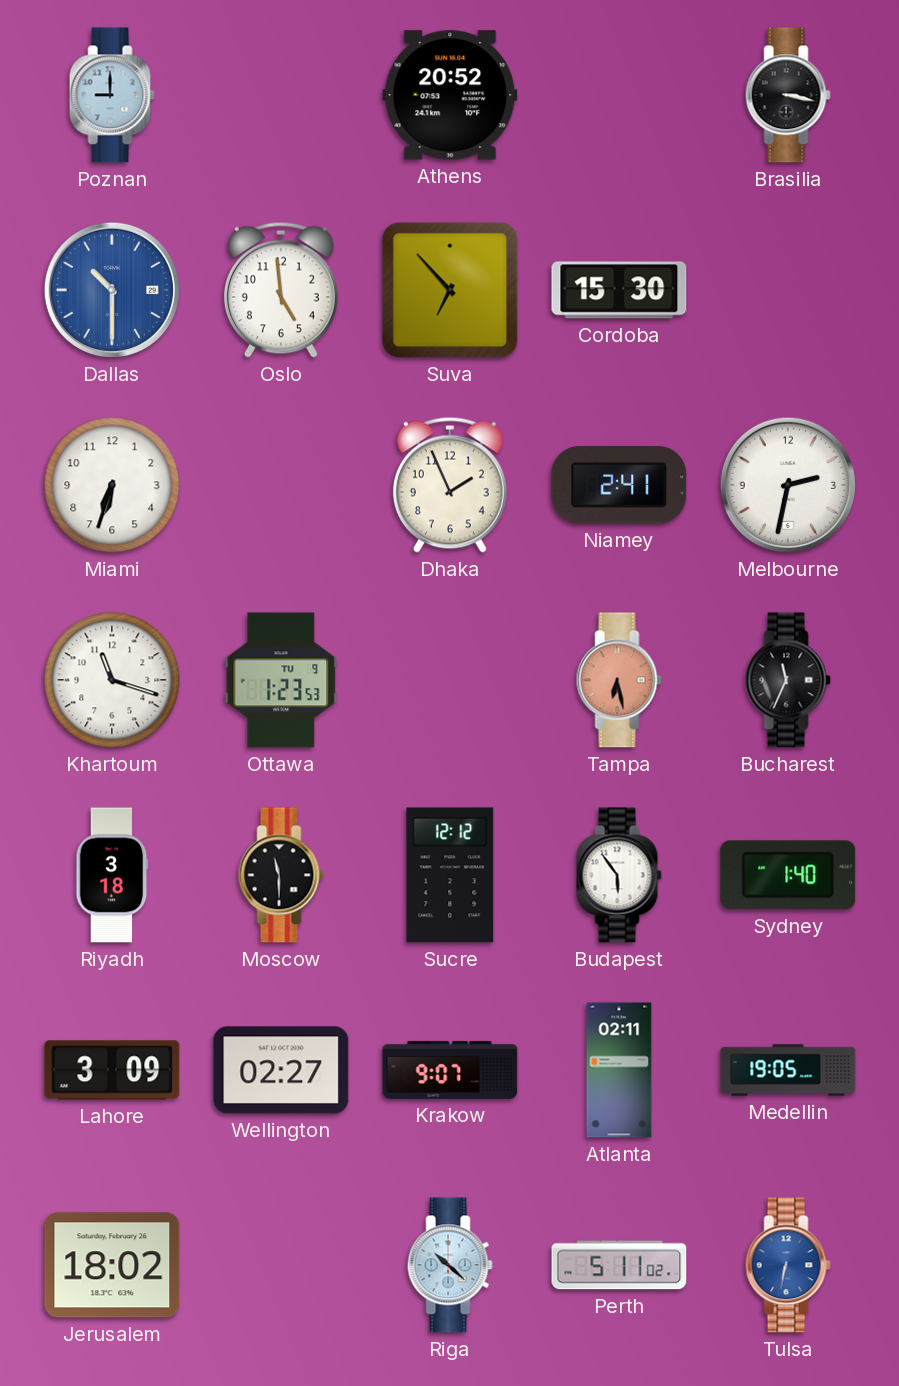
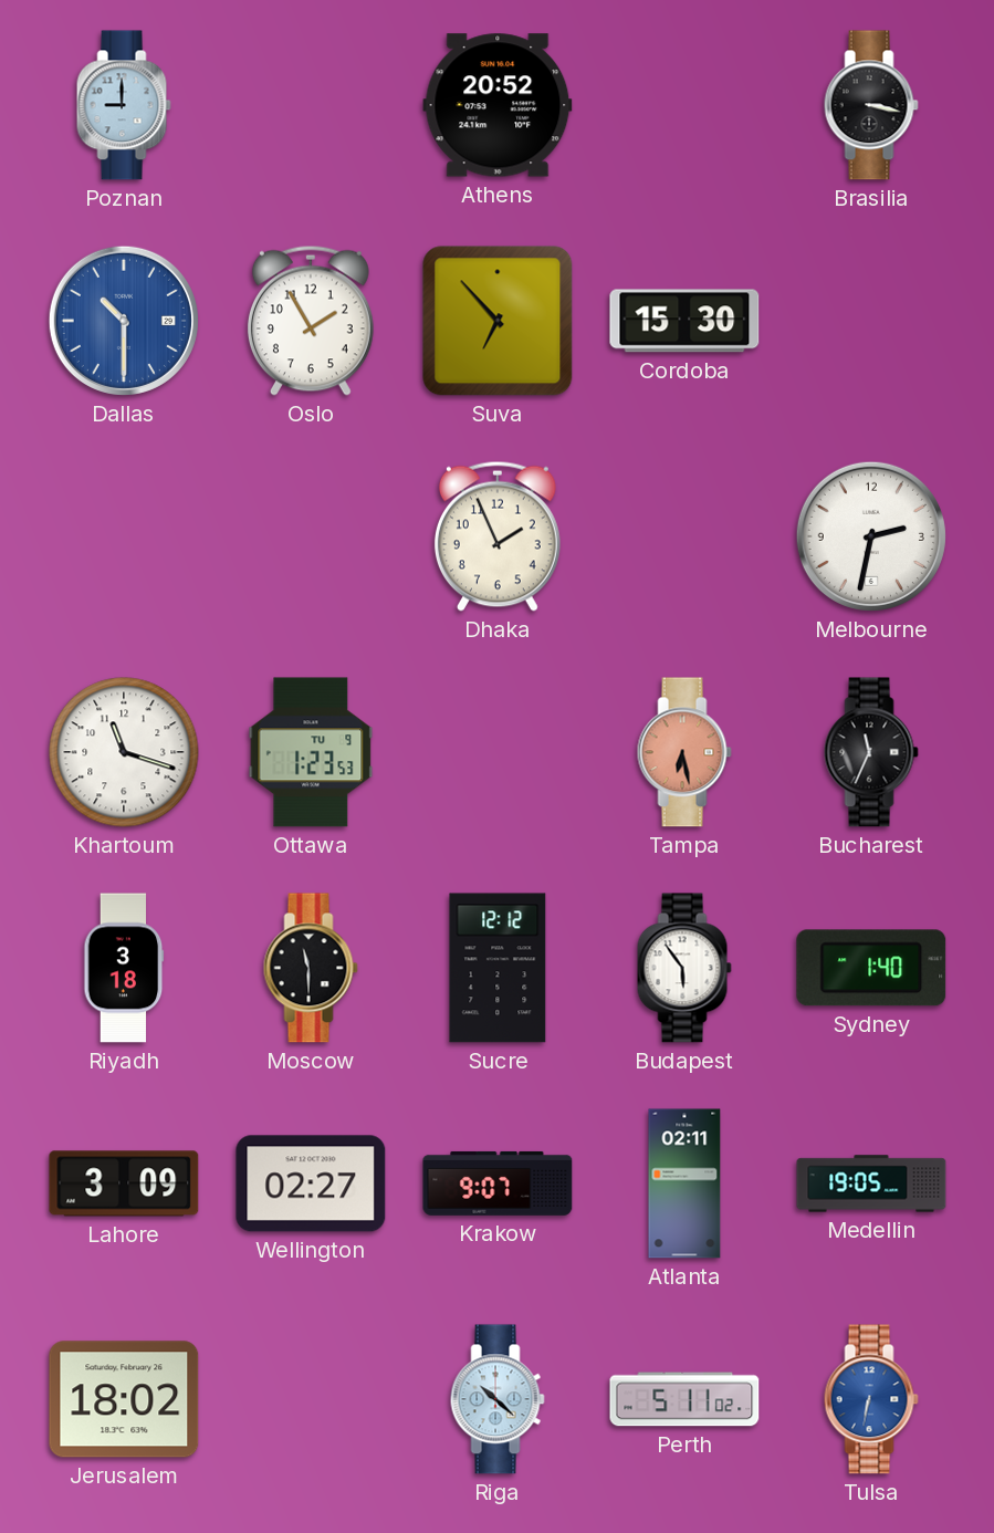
Oslo: 4:59 -> 1:55
Miami: 6:33 -> none
Niamey: 2:41 -> none
